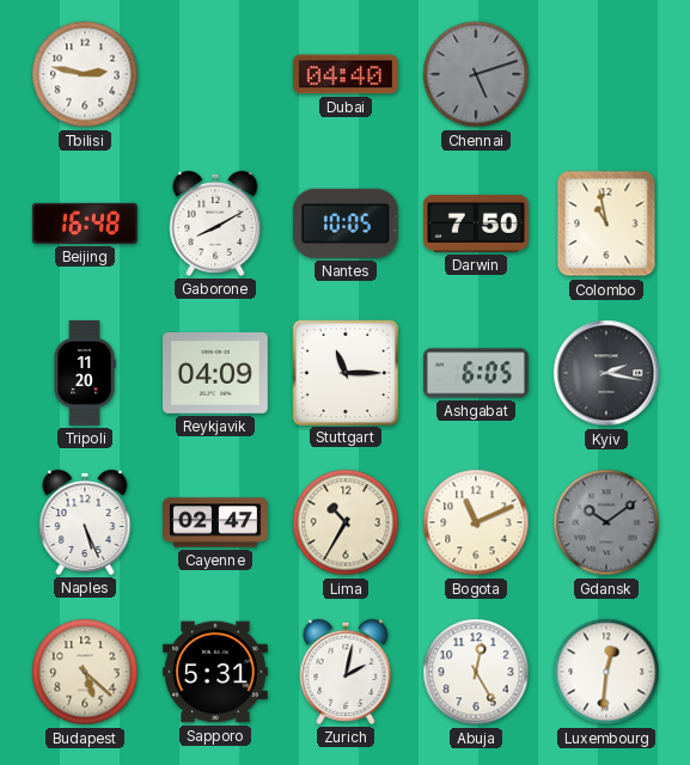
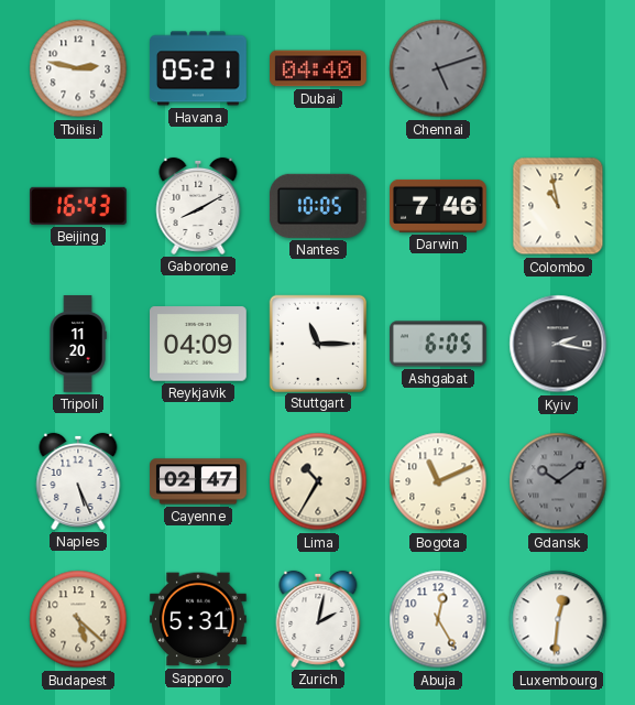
Havana: none -> 05:21
Beijing: 16:48 -> 16:43
Darwin: 7:50 -> 7:46
